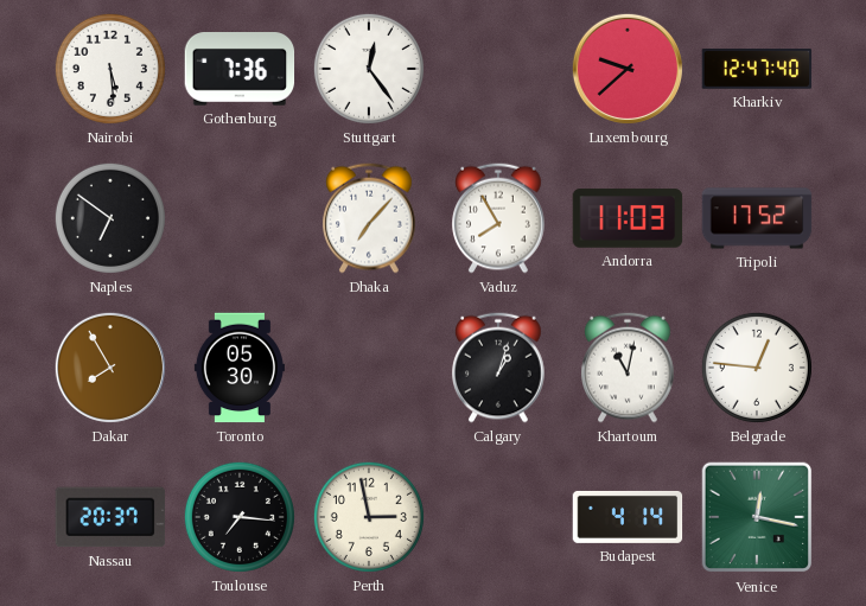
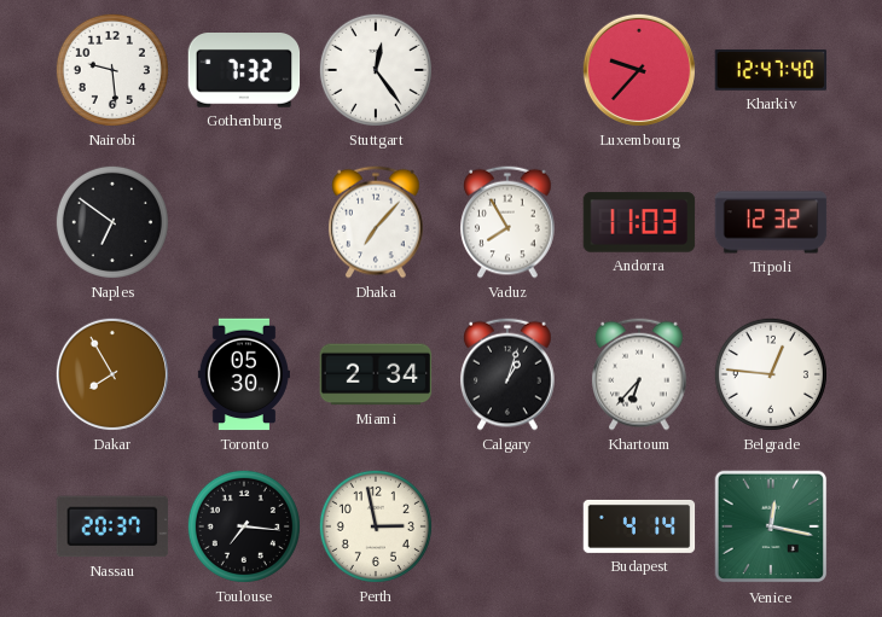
Nairobi: 5:29 -> 9:29
Gothenburg: 7:36 -> 7:32
Luxembourg: 9:38 -> 9:37
Tripoli: 17:52 -> 12:32
Miami: none -> 2:34
Khartoum: 11:02 -> 6:37
